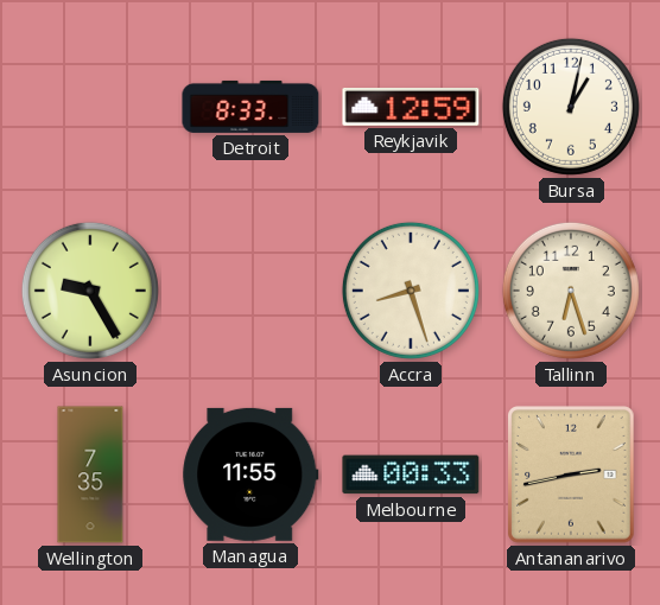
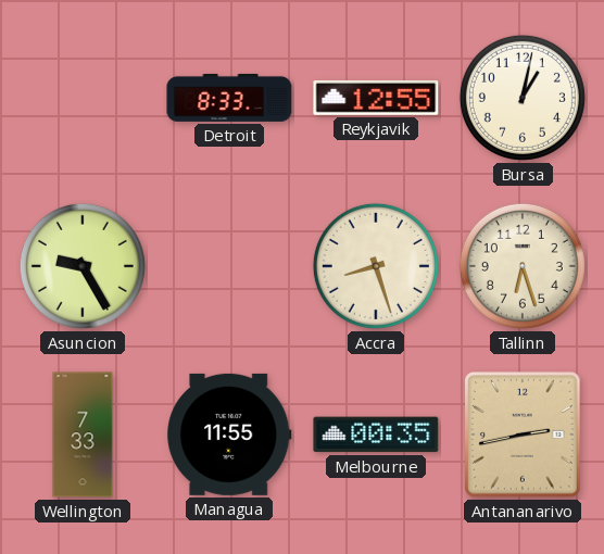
Reykjavik: 12:59 -> 12:55
Wellington: 7:35 -> 7:33
Melbourne: 00:33 -> 00:35
